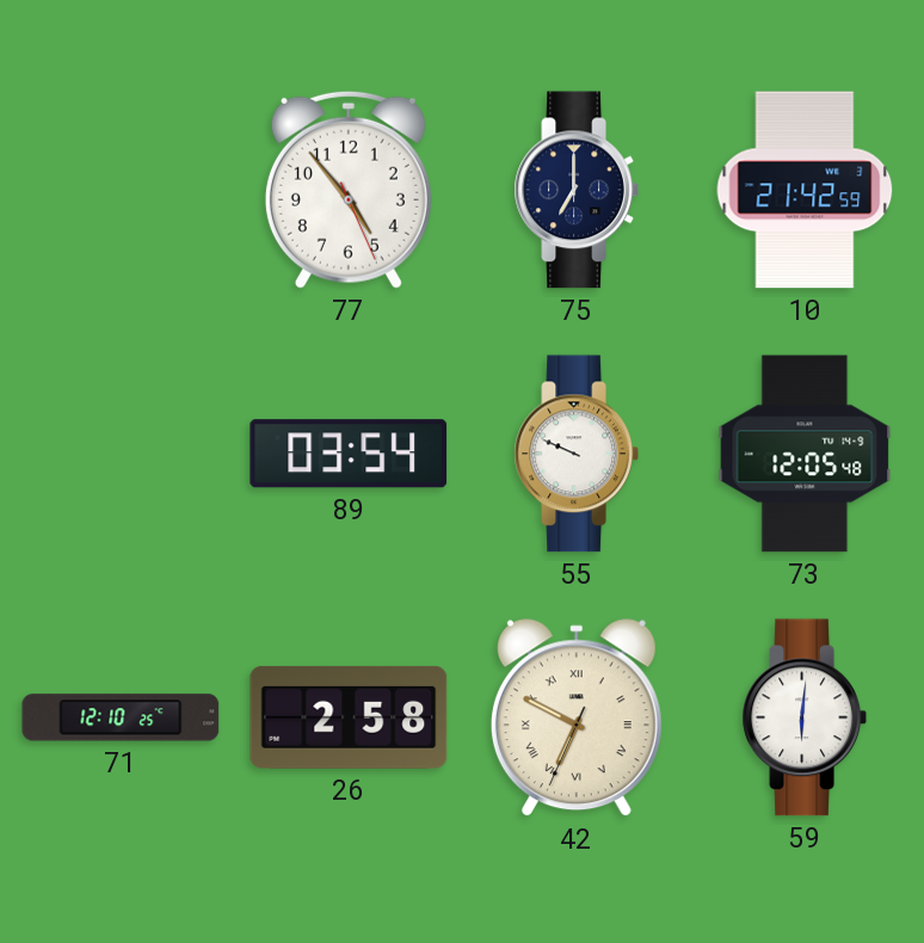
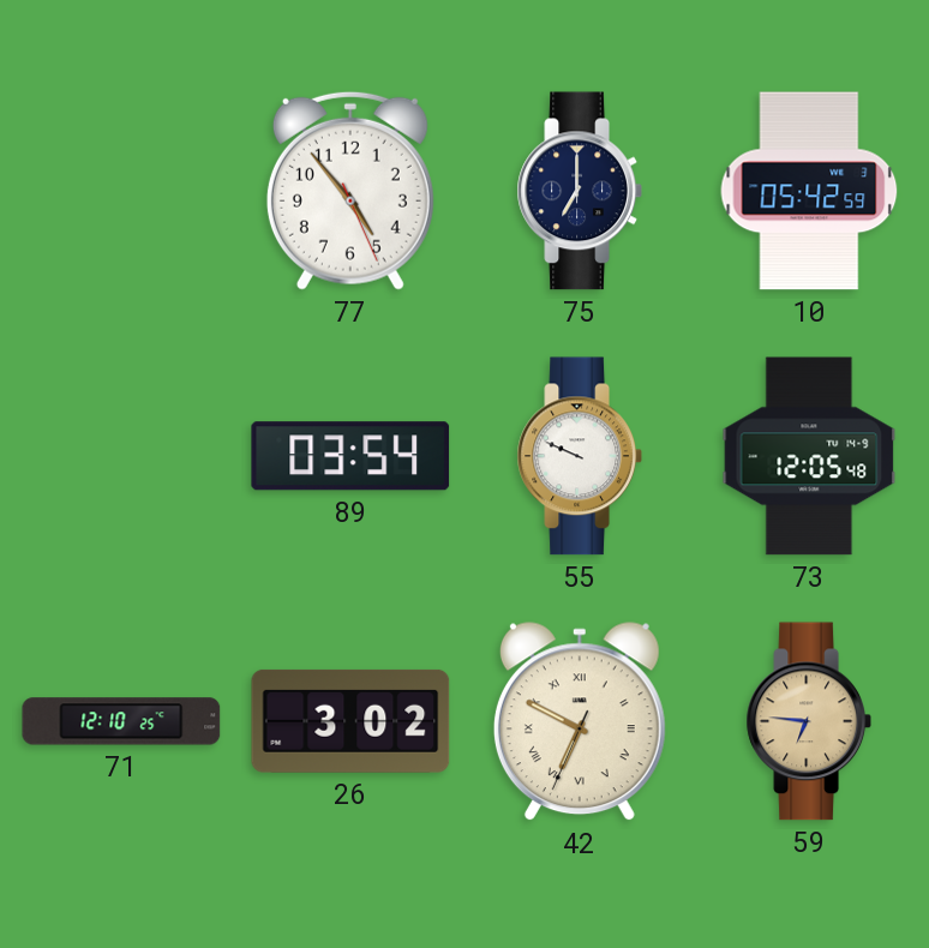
10: 21:42 -> 05:42
26: 2:58 -> 3:02
59: 6:01 -> 6:46
59 dial: white -> champagne
